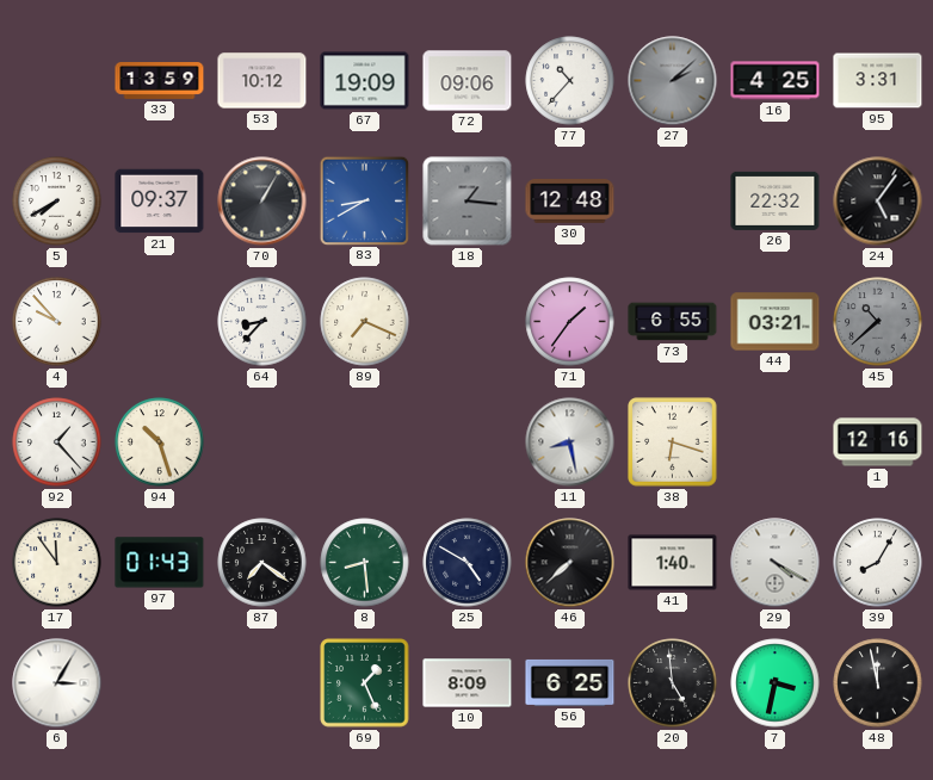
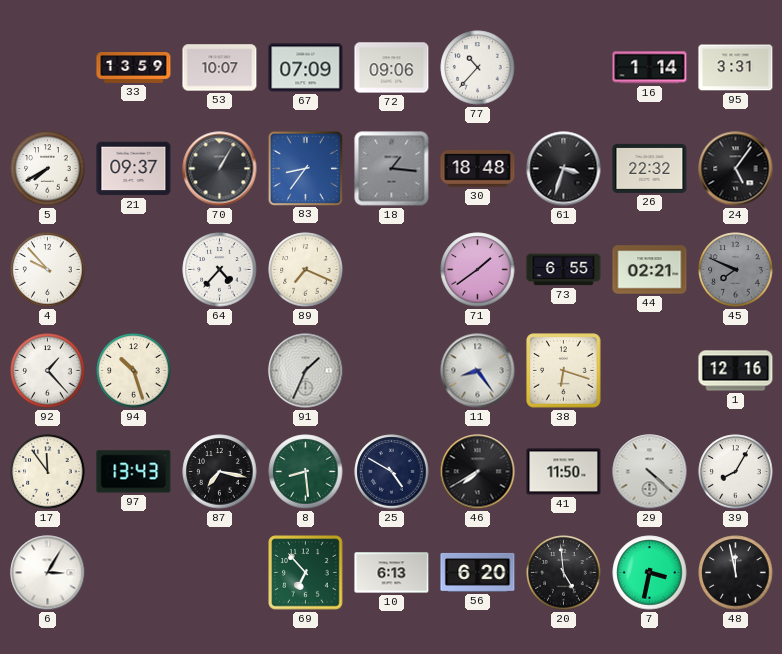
53: 10:12 -> 10:07
67: 19:09 -> 07:09
27: 2:08 -> none
16: 4:25 -> 1:14
83: 8:40 -> 8:36
30: 12:48 -> 18:48
61: none -> 3:33
64: 8:37 -> 4:37
71: 1:36 -> 1:39
44: 03:21 -> 02:21
45: 10:38 -> 7:49
91: none -> 1:34
11: 8:28 -> 8:24
97: 01:43 -> 13:43
87: 7:21 -> 7:17
46: 7:38 -> 7:40
41: 1:40 -> 11:50
29: 4:20 -> 4:22
69: 1:26 -> 6:53
10: 8:09 -> 6:13
56: 6:25 -> 6:20
